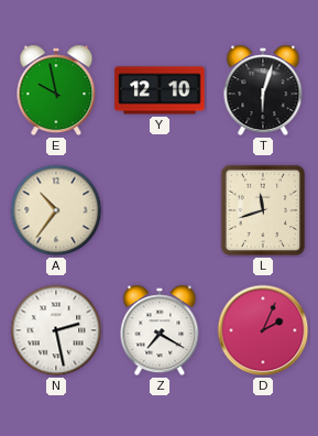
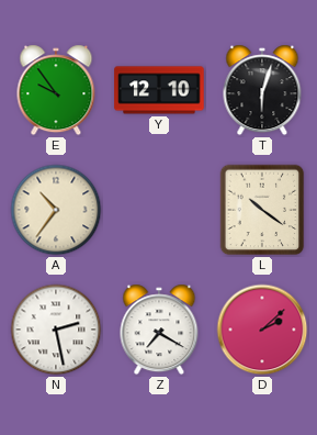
E: 9:58 -> 9:54
L: 11:42 -> 10:21
D: 2:04 -> 2:08
